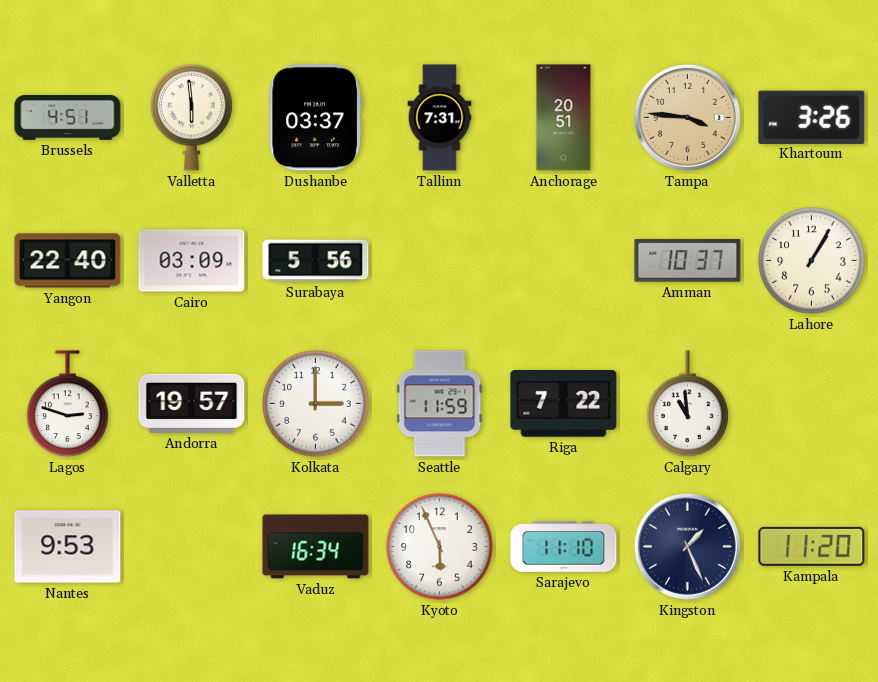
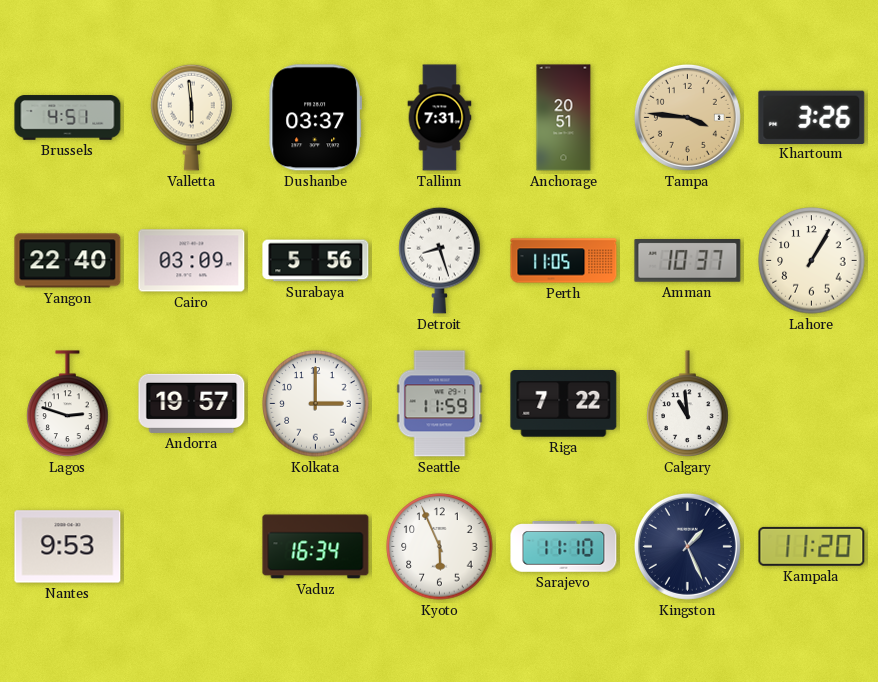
Detroit: none -> 8:27
Perth: none -> 11:05
